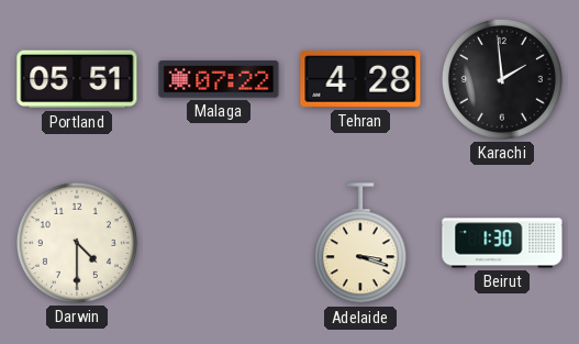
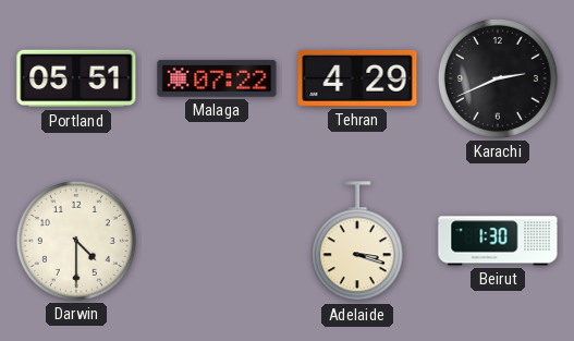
Tehran: 4:28 -> 4:29
Karachi: 1:59 -> 2:41
